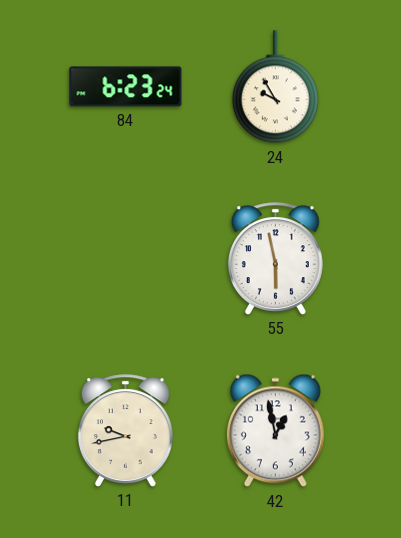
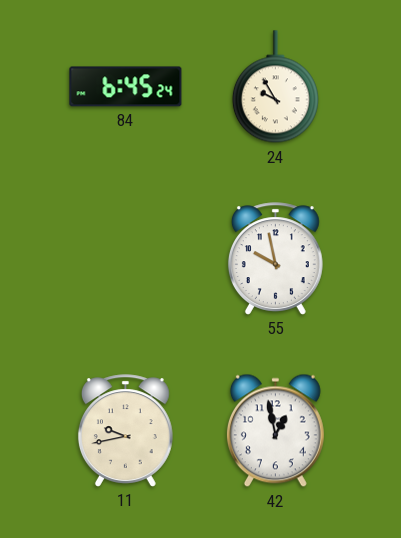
84: 6:23 -> 6:45
55: 5:58 -> 9:58
